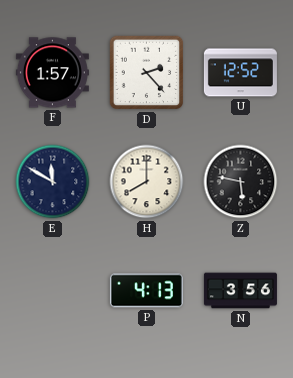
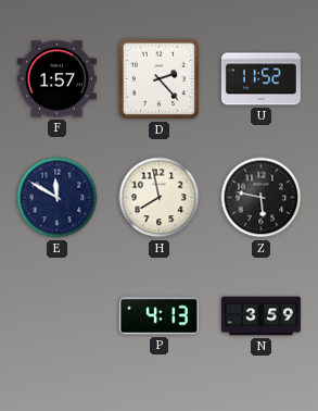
U: 12:52 -> 11:52
H: 8:00 -> 7:58
N: 3:56 -> 3:59
